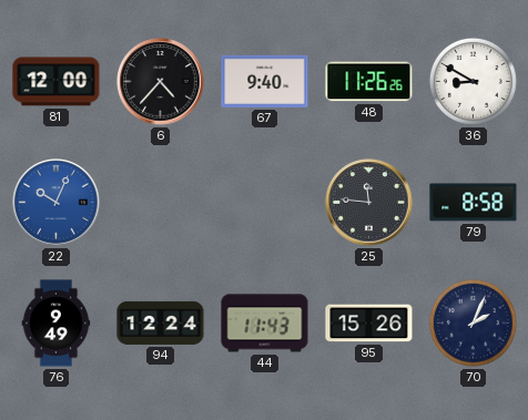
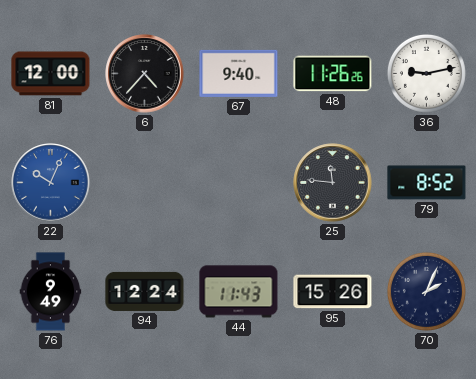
36: 8:50 -> 9:13
79: 8:58 -> 8:52
